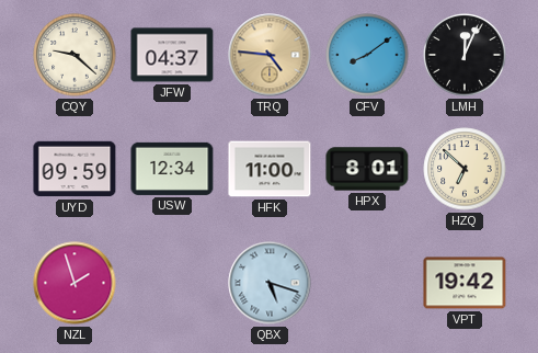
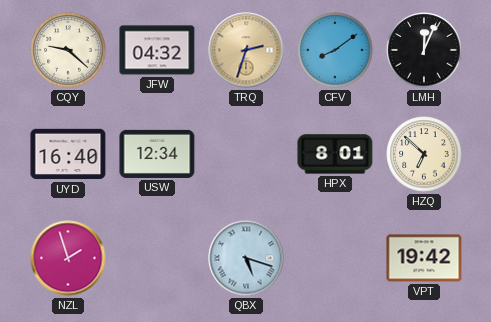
JFW: 04:37 -> 04:32
TRQ: 4:46 -> 2:33
UYD: 09:59 -> 16:40
HFK: 11:00 -> none
